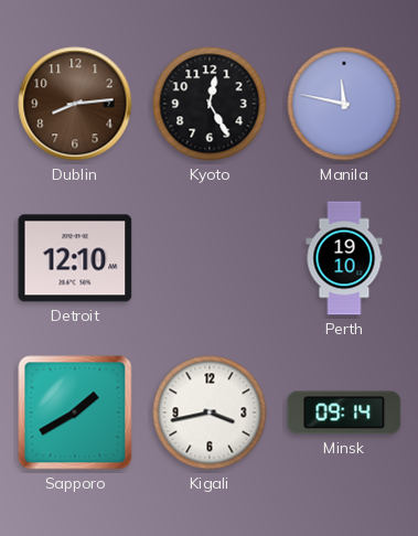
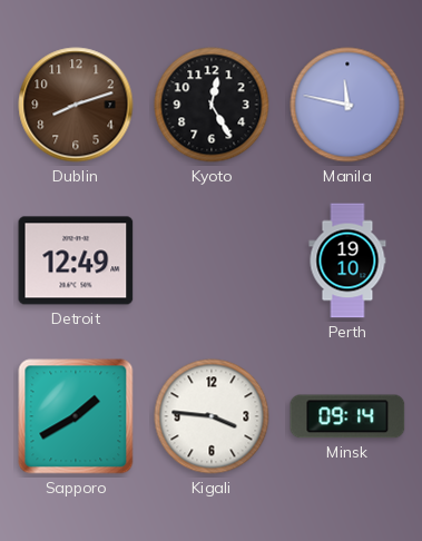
Dublin: 8:14 -> 8:12
Detroit: 12:10 -> 12:49
Kigali: 3:43 -> 3:46
